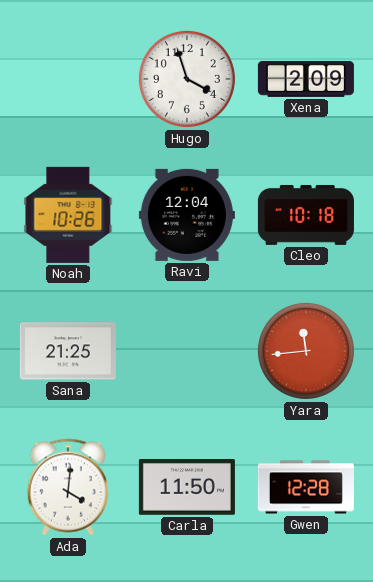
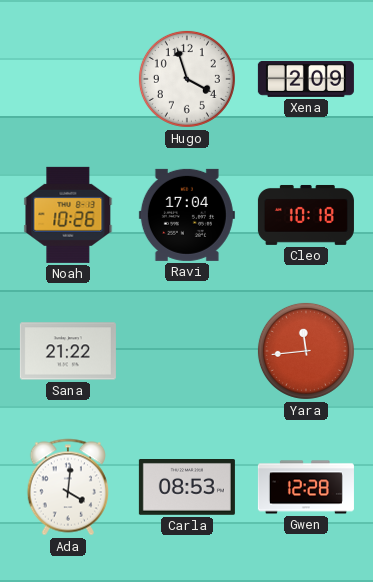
Ravi: 12:04 -> 17:04
Sana: 21:25 -> 21:22
Carla: 11:50 -> 08:53
